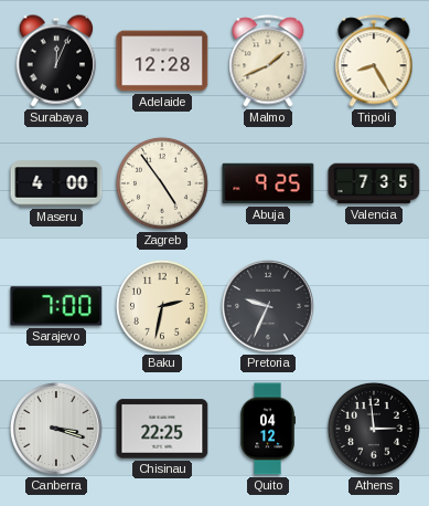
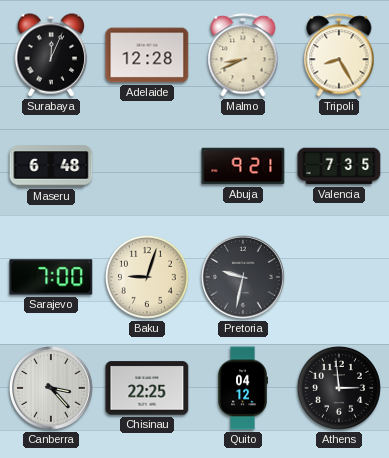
Malmo: 1:41 -> 8:41
Maseru: 4:00 -> 6:48
Zagreb: 4:54 -> none
Abuja: 9:25 -> 9:21
Baku: 2:32 -> 9:03
Pretoria: 9:34 -> 9:32
Canberra: 3:18 -> 3:23
